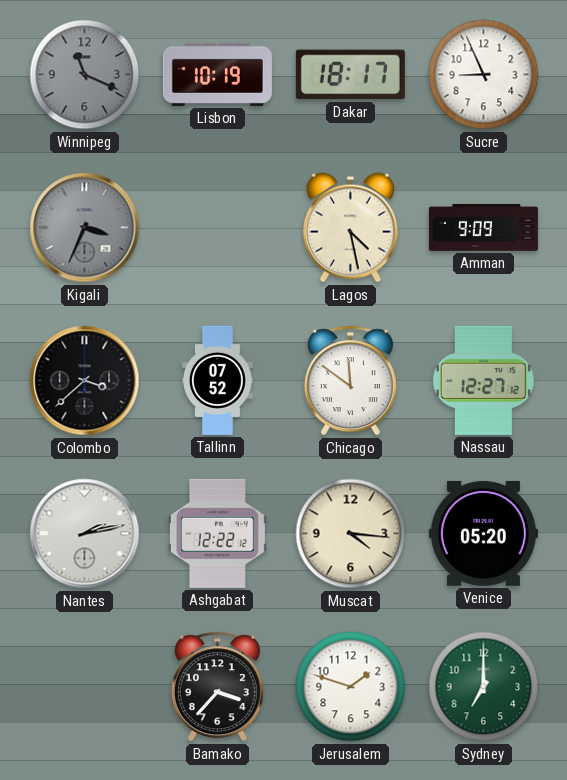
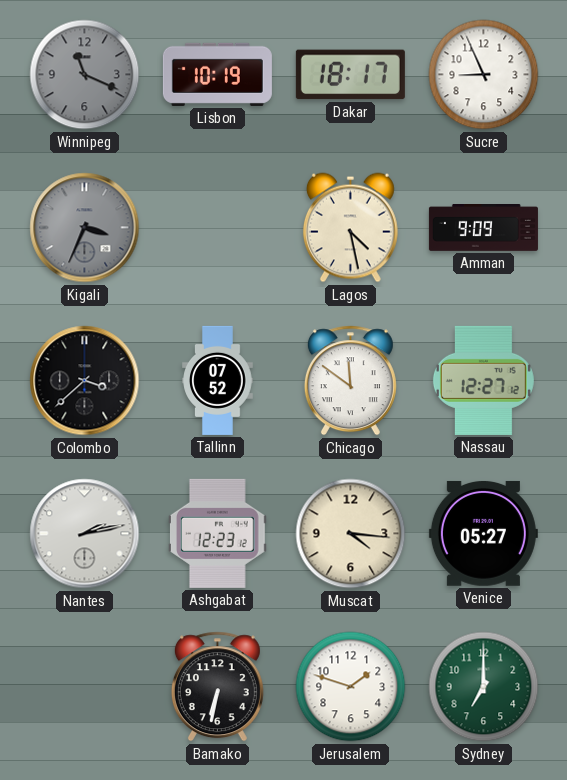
Ashgabat: 12:22 -> 12:23
Venice: 05:20 -> 05:27
Bamako: 3:37 -> 6:32
